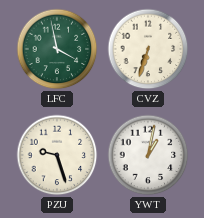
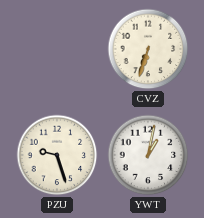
LFC: 3:58 -> none
